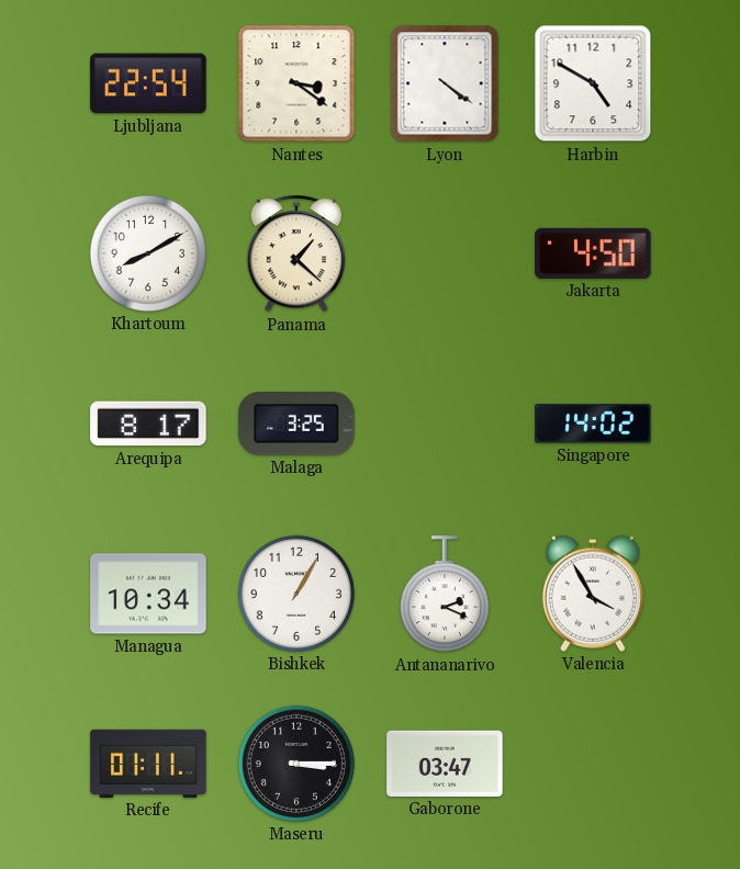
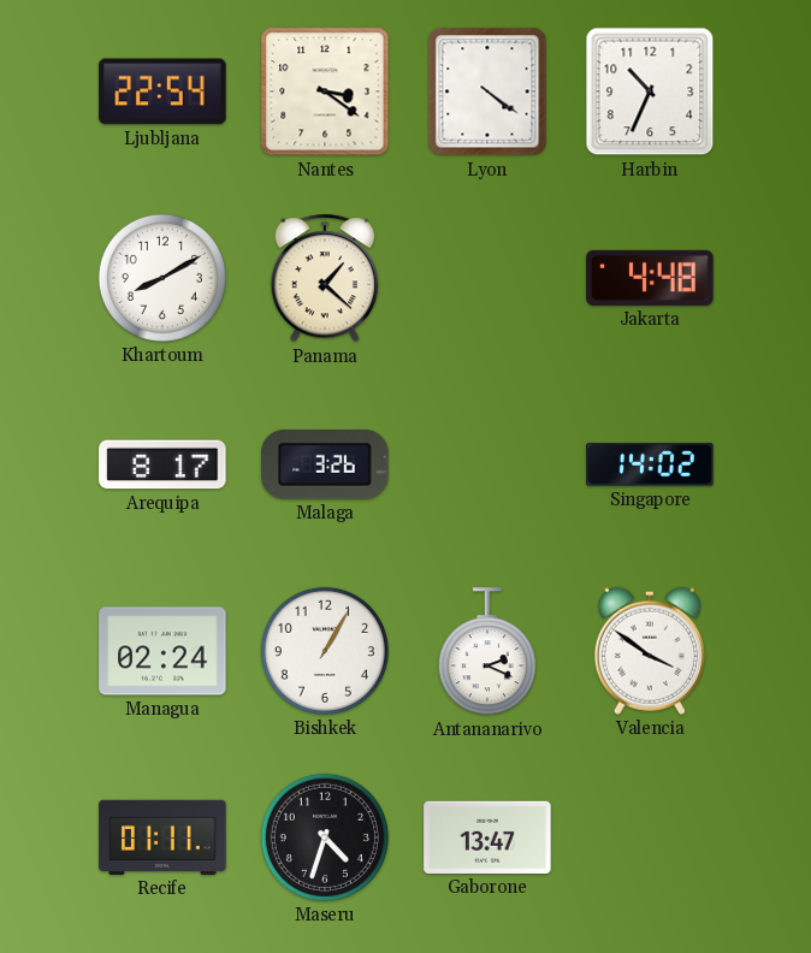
Harbin: 4:50 -> 10:34
Jakarta: 4:50 -> 4:48
Malaga: 3:25 -> 3:26
Managua: 10:34 -> 02:24
Valencia: 3:55 -> 3:51
Maseru: 3:15 -> 4:33
Gaborone: 03:47 -> 13:47
